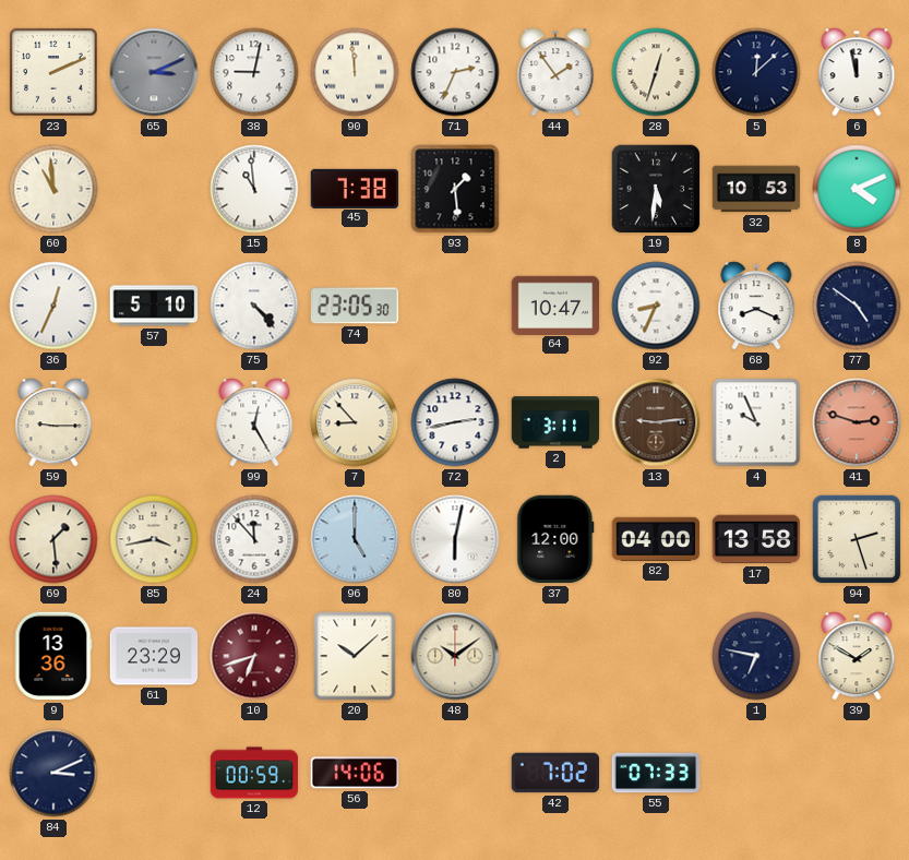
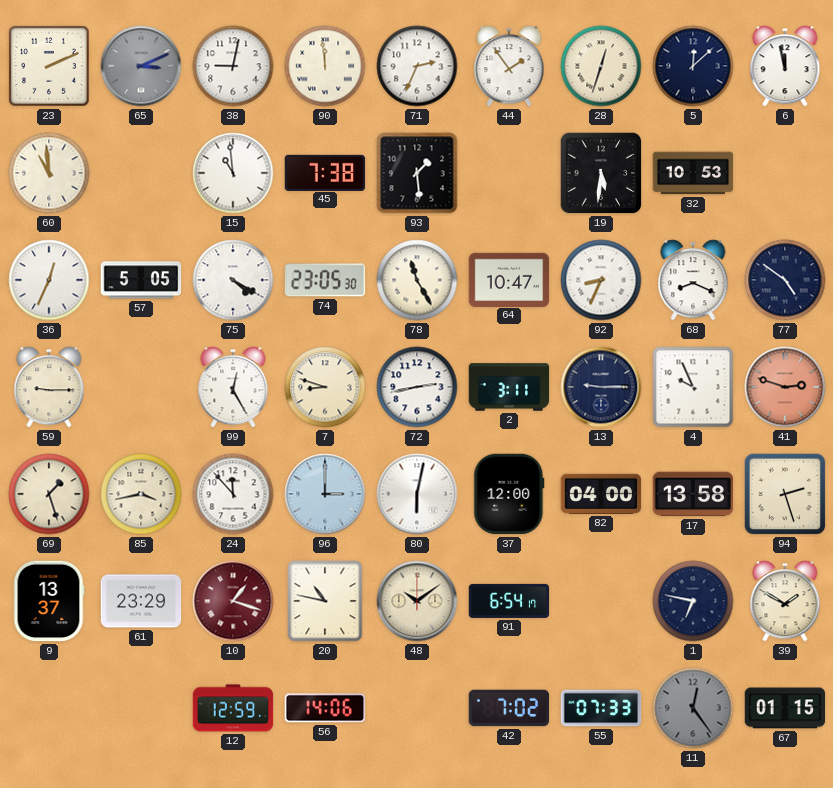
8: 4:11 -> none
57: 5:10 -> 5:05
75: 4:23 -> 4:20
78: none -> 11:25
7: 8:53 -> 8:48
13: 9:14 -> 9:15
13 dial: brown -> navy
69: 1:29 -> 1:27
96: 5:00 -> 3:00
9: 13:36 -> 13:37
10: 6:42 -> 1:18
20: 10:08 -> 10:47
91: none -> 6:54
84: 3:11 -> none
12: 00:59 -> 12:59
11: none -> 12:24
67: none -> 01:15
